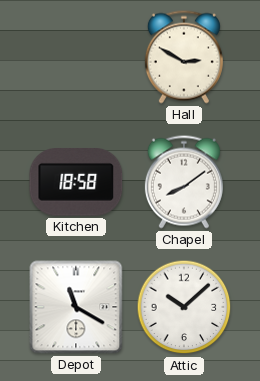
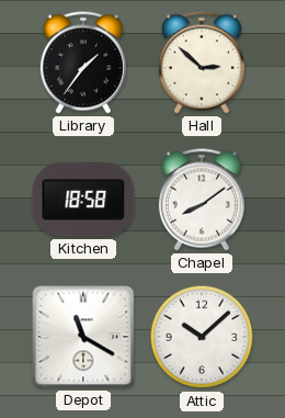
Library: none -> 1:36
Hall: 2:50 -> 2:52
